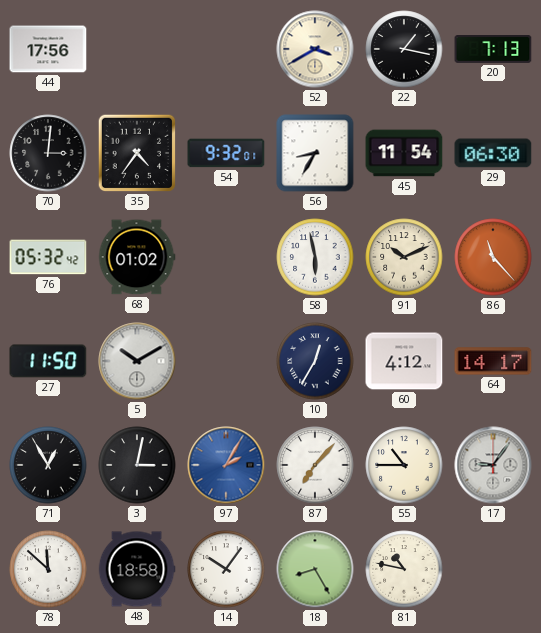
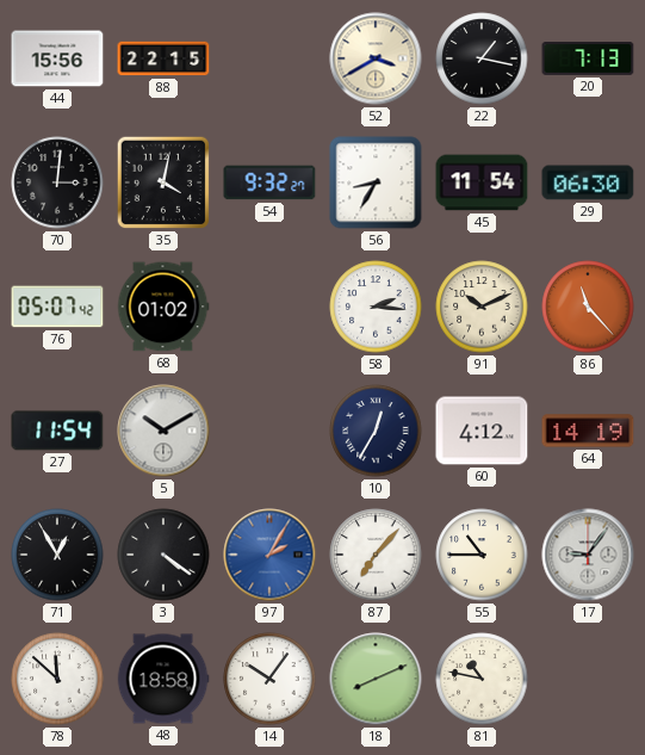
44: 17:56 -> 15:56
88: none -> 22:15
35: 4:36 -> 4:02
54: 9:32:01 -> 9:32:27
76: 05:32 -> 05:07
58: 5:58 -> 2:16
27: 11:50 -> 11:54
64: 14:17 -> 14:19
3: 3:02 -> 4:21
18: 8:25 -> 8:11
